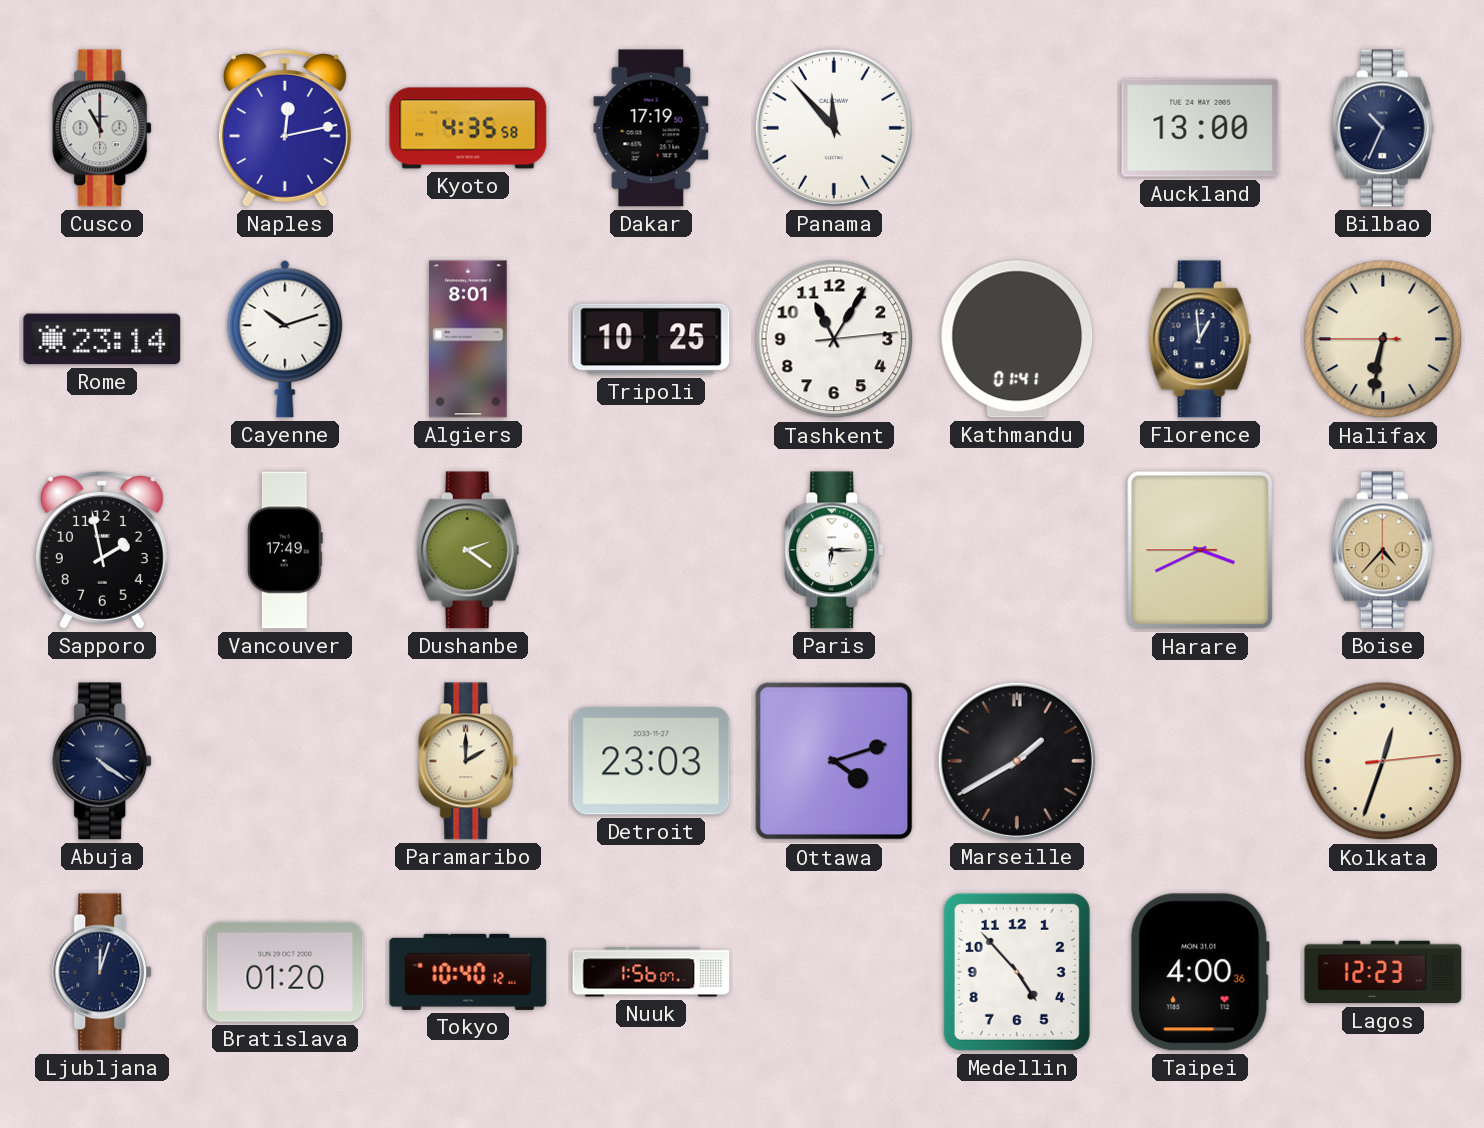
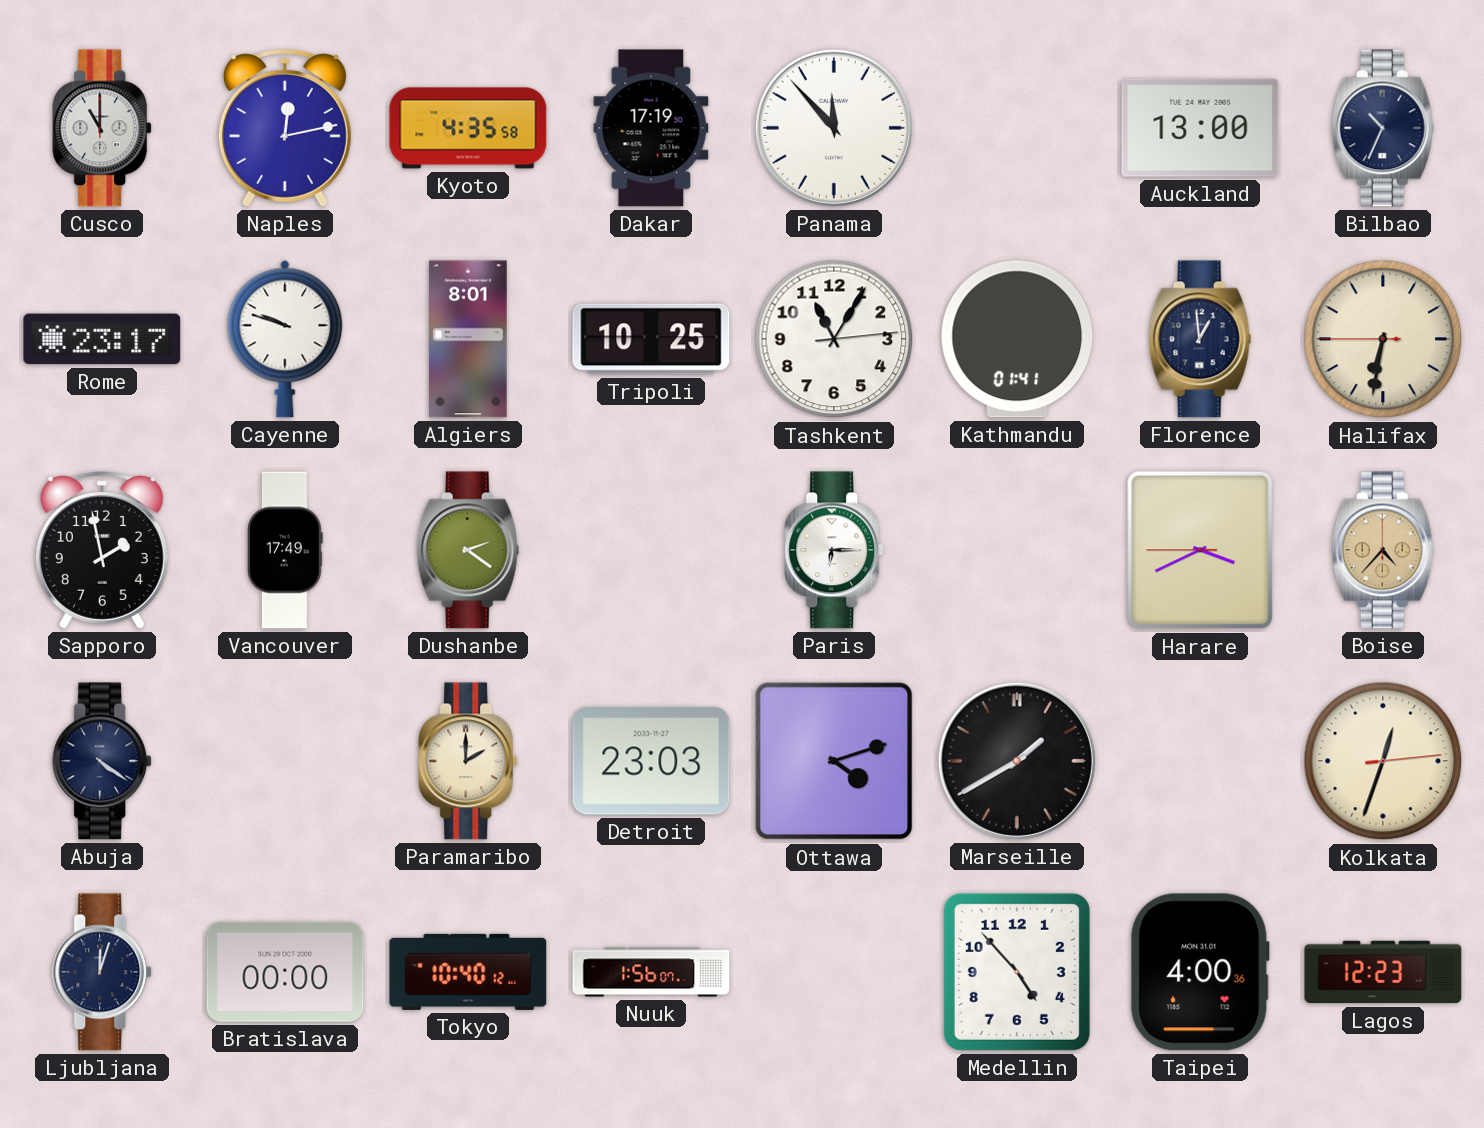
Rome: 23:14 -> 23:17
Cayenne: 10:12 -> 9:48
Bratislava: 01:20 -> 00:00
